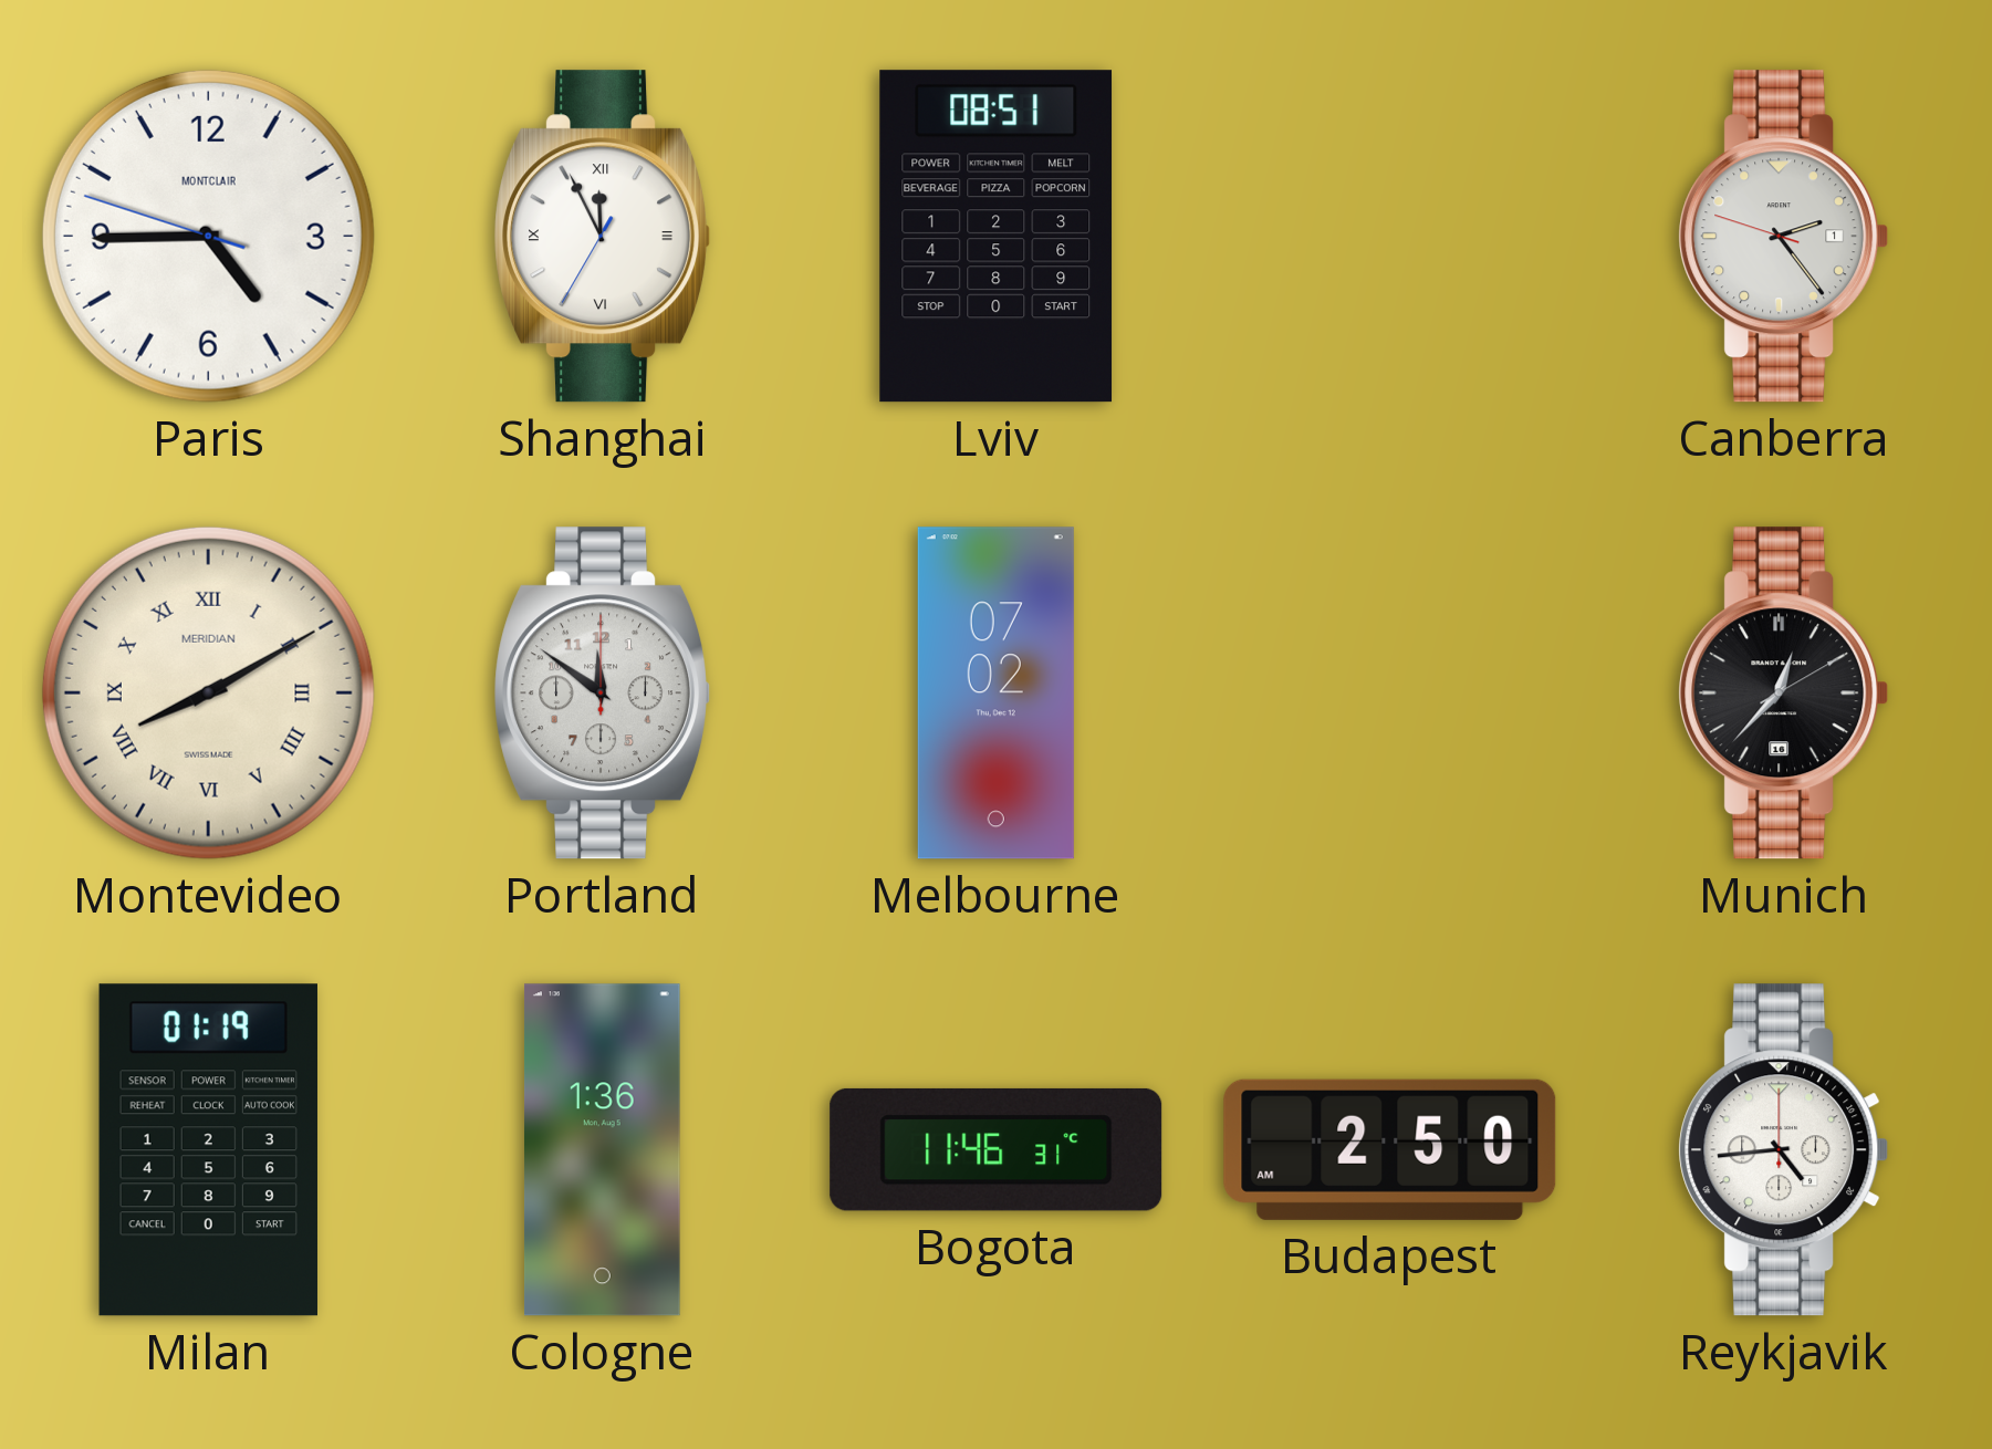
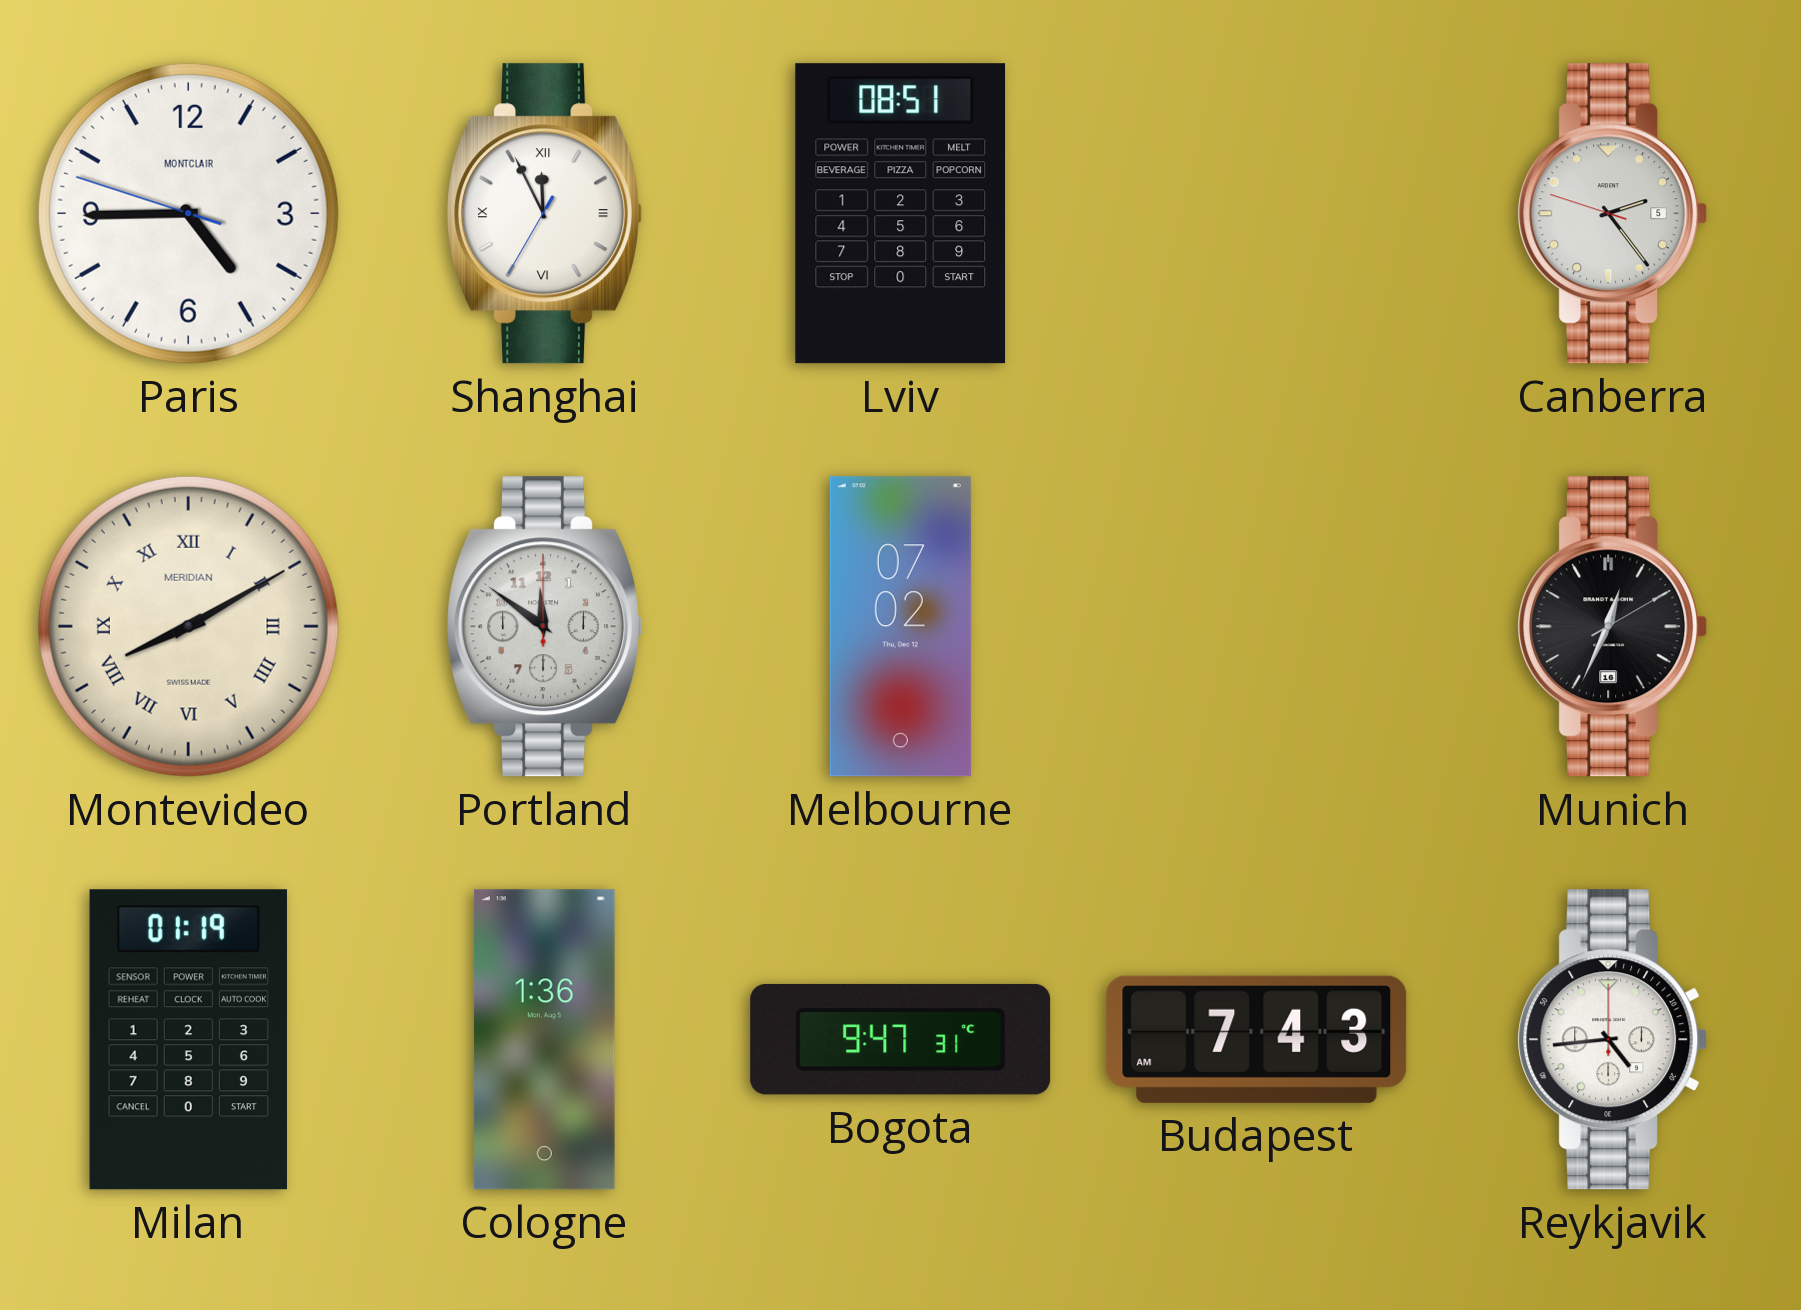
Canberra date: 1 -> 5
Munich: 12:37 -> 12:34
Bogota: 11:46 -> 9:47
Budapest: 2:50 -> 7:43
